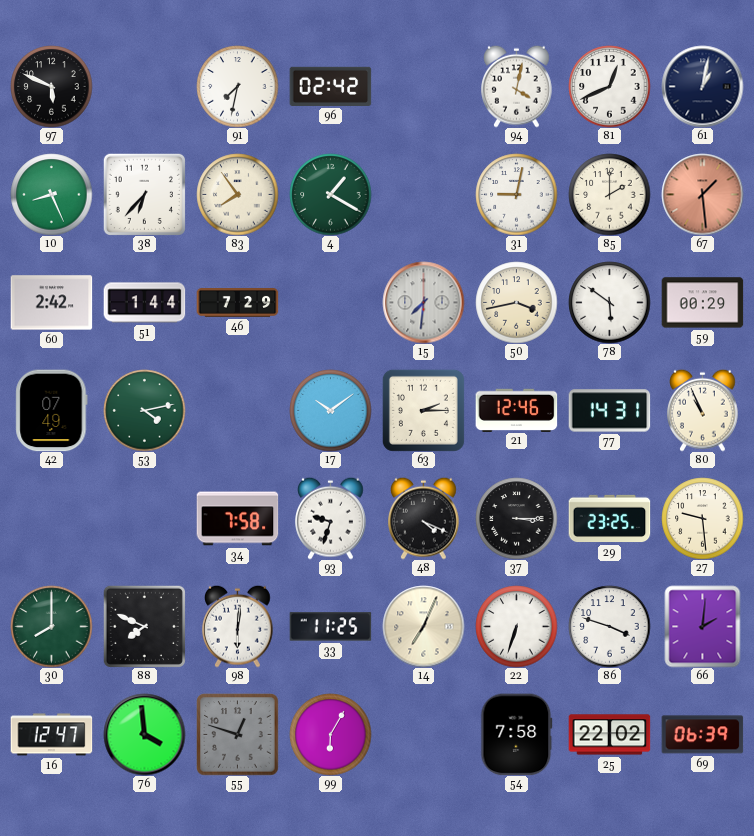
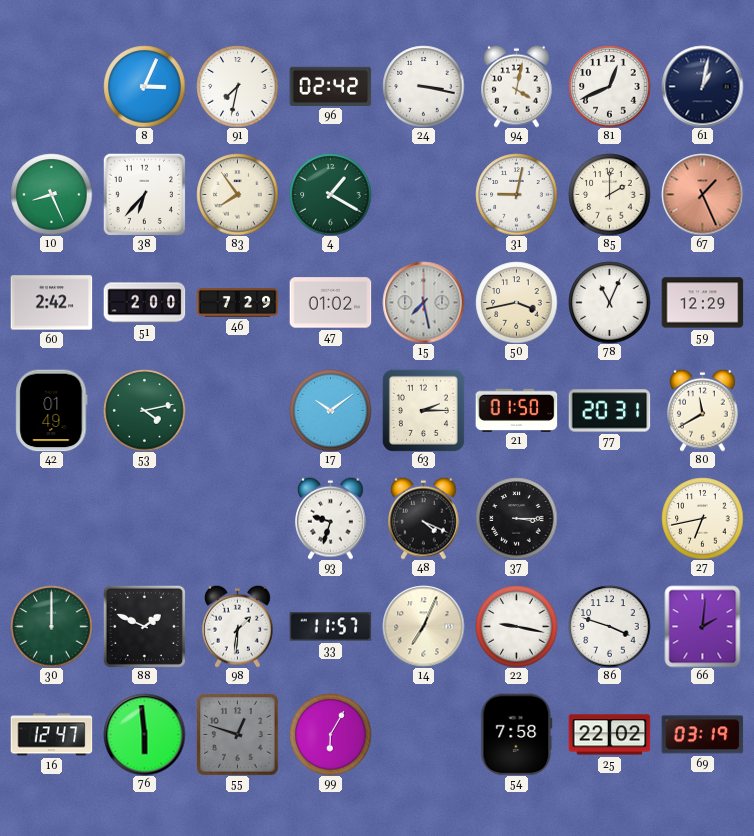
97: 5:49 -> none
8: none -> 3:04
24: none -> 3:17
67: 1:29 -> 1:26
51: 1:44 -> 2:00
47: none -> 01:02
15: 7:31 -> 7:28
78: 5:51 -> 11:04
59: 00:29 -> 12:29
42: 07:49 -> 01:49
21: 12:46 -> 01:50
77: 14:31 -> 20:31
80: 10:56 -> 11:40
34: 7:58 -> none
29: 23:25 -> none
27: 9:29 -> 6:43
30: 8:00 -> 12:00
88: 7:49 -> 1:49
98: 6:01 -> 1:31
33: 11:25 -> 11:57
22: 6:33 -> 9:17
76: 3:59 -> 5:59
69: 06:39 -> 03:19
